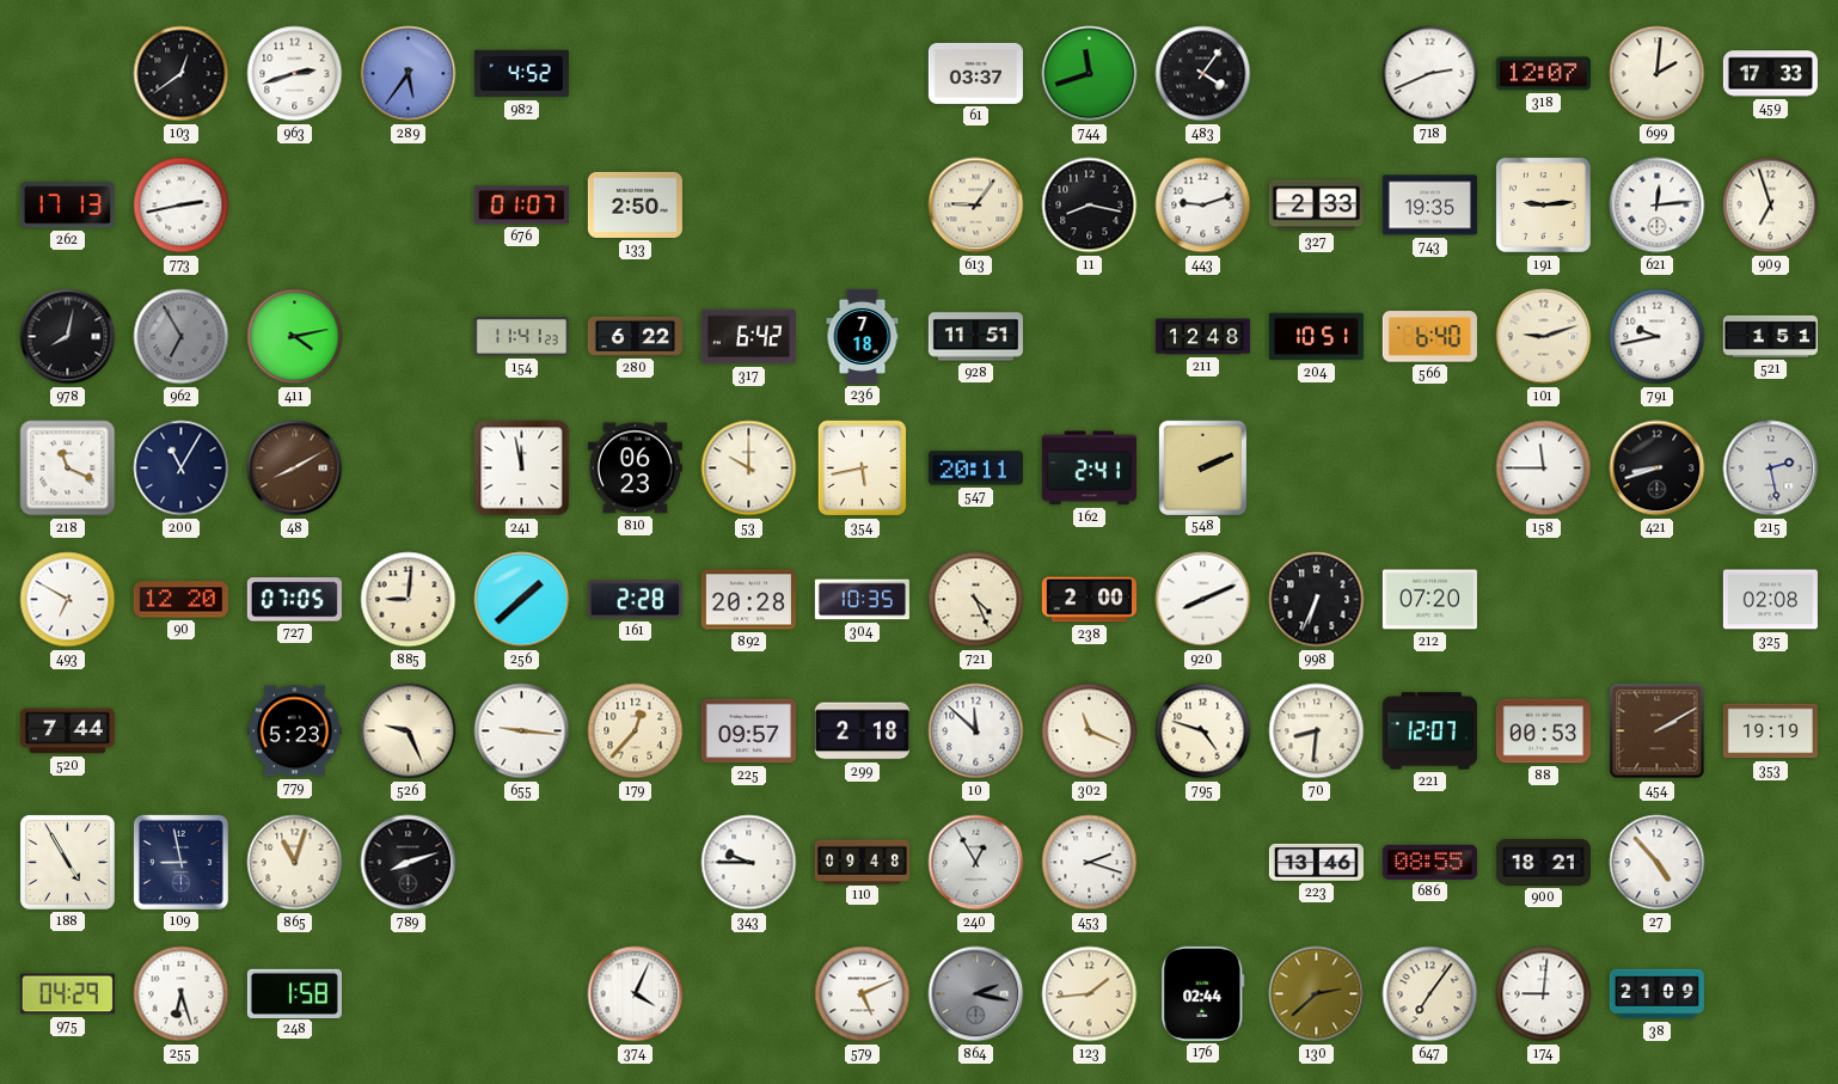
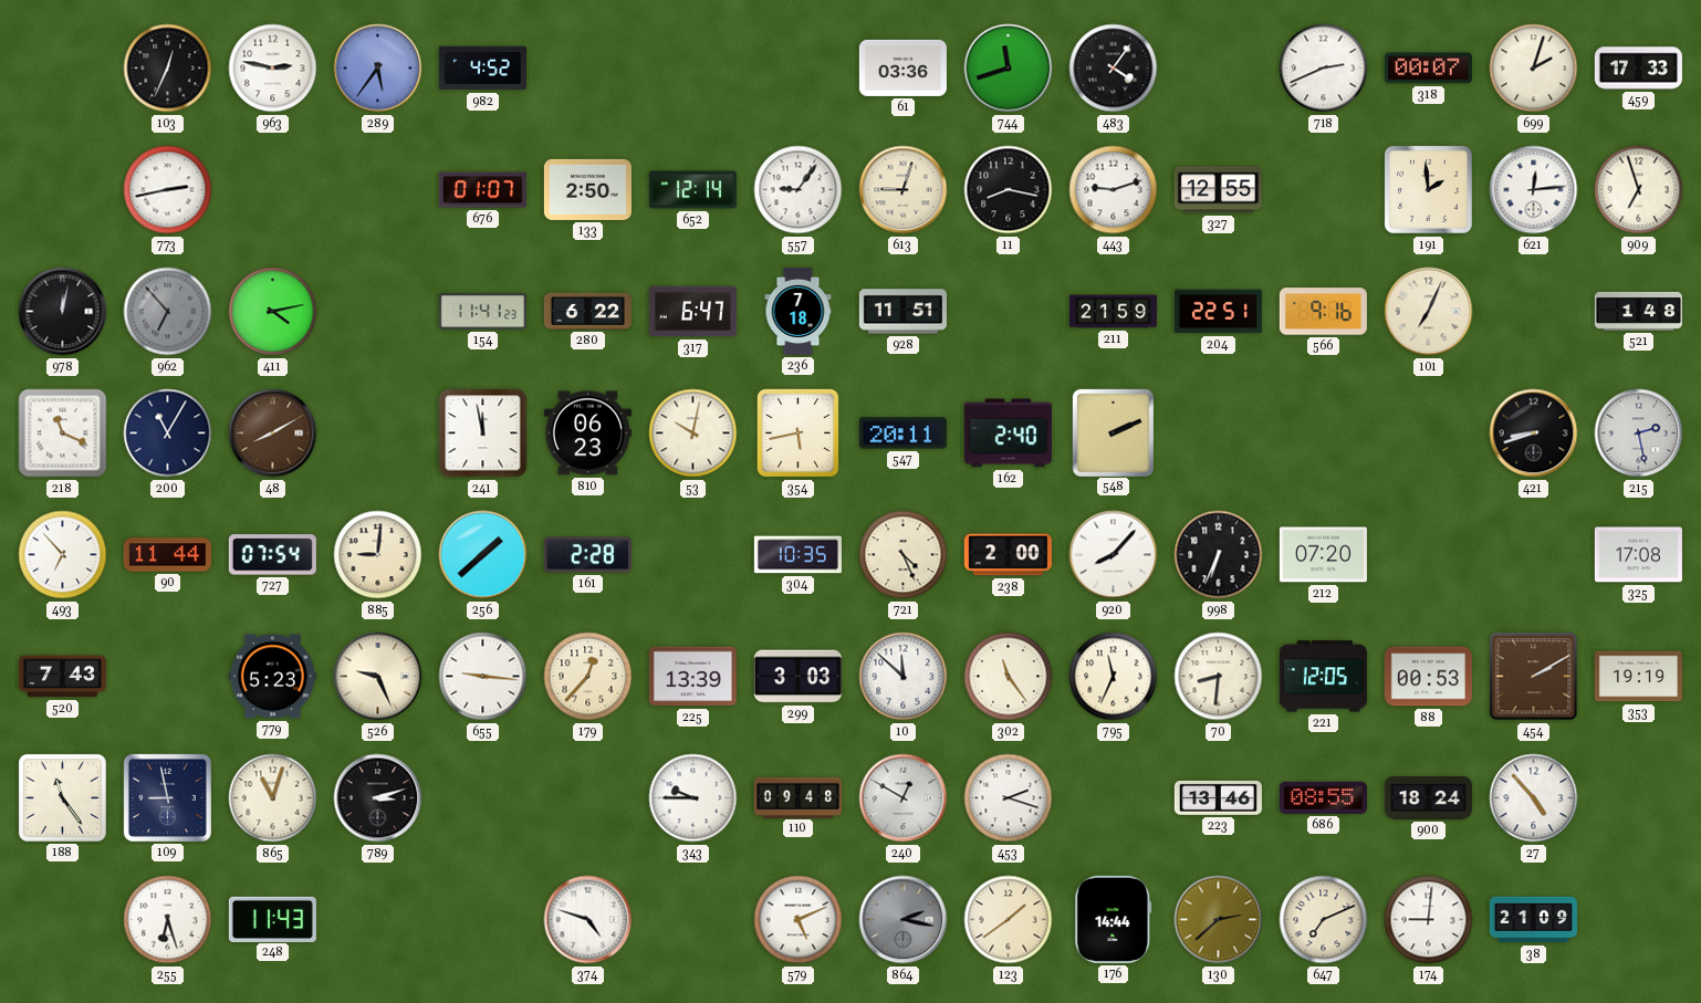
103: 12:39 -> 12:34
963: 2:42 -> 2:47
61: 03:37 -> 03:36
318: 12:07 -> 00:07
699: 2:01 -> 2:03
262: 17:13 -> none
652: none -> 12:14
557: none -> 9:06
613: 9:06 -> 9:03
327: 2:33 -> 12:55
743: 19:35 -> none
191: 9:14 -> 1:59
978: 8:02 -> 12:02
962: 6:55 -> 6:53
317: 6:42 -> 6:47
211: 12:48 -> 21:59
204: 10:51 -> 22:51
566: 6:40 -> 9:16
101: 9:12 -> 7:04
791: 9:43 -> none
521: 1:51 -> 1:48
53: 10:00 -> 10:02
162: 2:41 -> 2:40
158: 11:45 -> none
493: 6:50 -> 6:53
90: 12:20 -> 11:44
727: 07:05 -> 07:54
892: 20:28 -> none
920: 8:11 -> 8:07
325: 02:08 -> 17:08
520: 7:44 -> 7:43
225: 09:57 -> 13:39
299: 2:18 -> 3:03
302: 11:19 -> 11:24
795: 4:48 -> 11:34
221: 12:07 -> 12:05
188: 4:55 -> 11:24
789: 8:12 -> 3:12
240: 12:55 -> 12:50
900: 18:21 -> 18:24
975: 04:29 -> none
248: 1:58 -> 11:43
374: 4:04 -> 4:48
123: 1:44 -> 1:39
176: 02:44 -> 14:44
647: 7:06 -> 7:11
